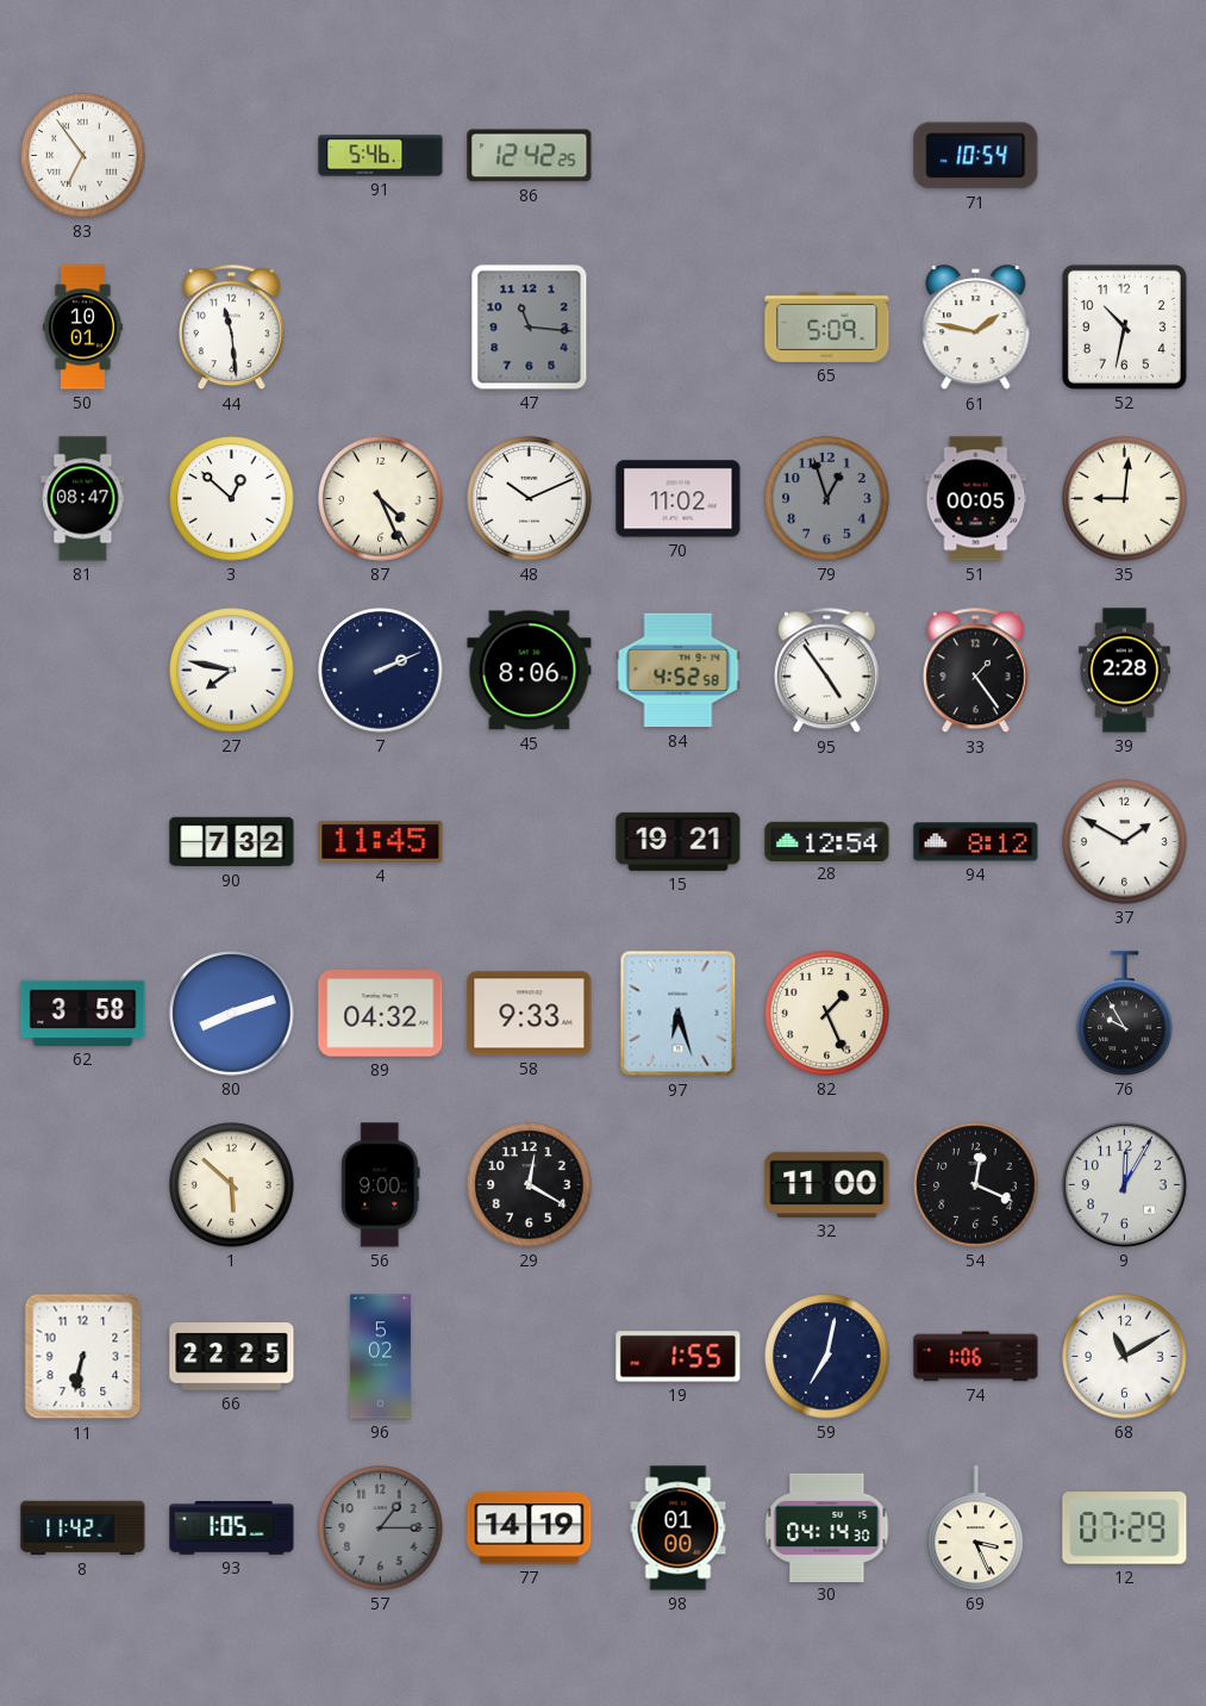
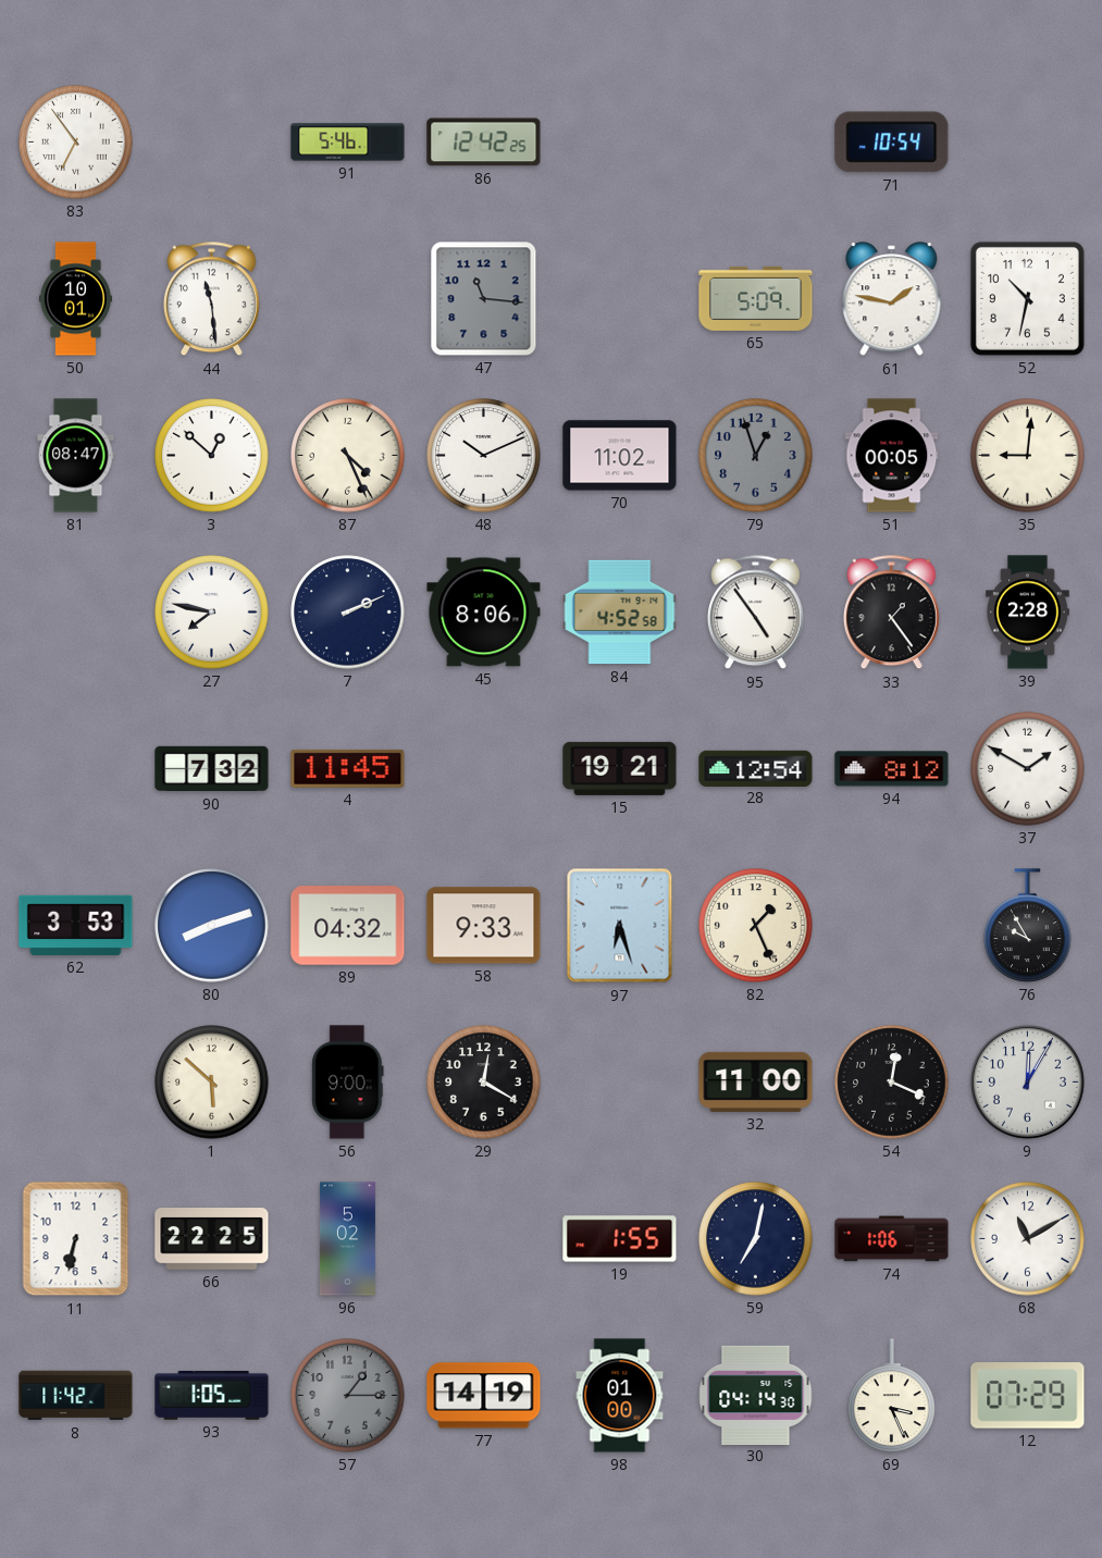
62: 3:58 -> 3:53
